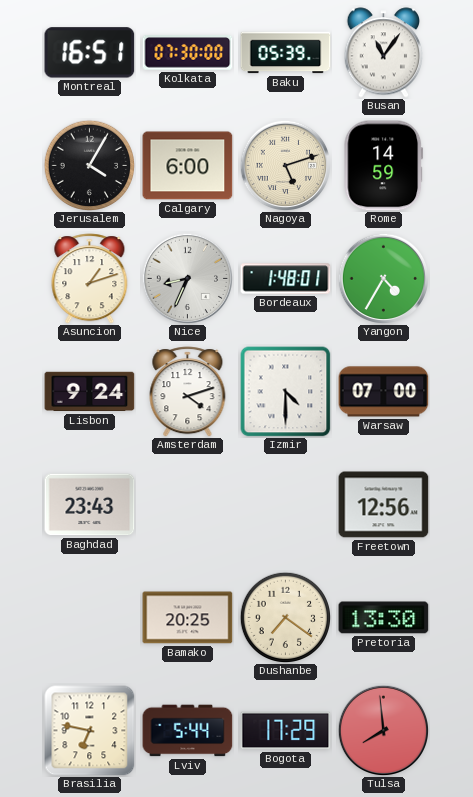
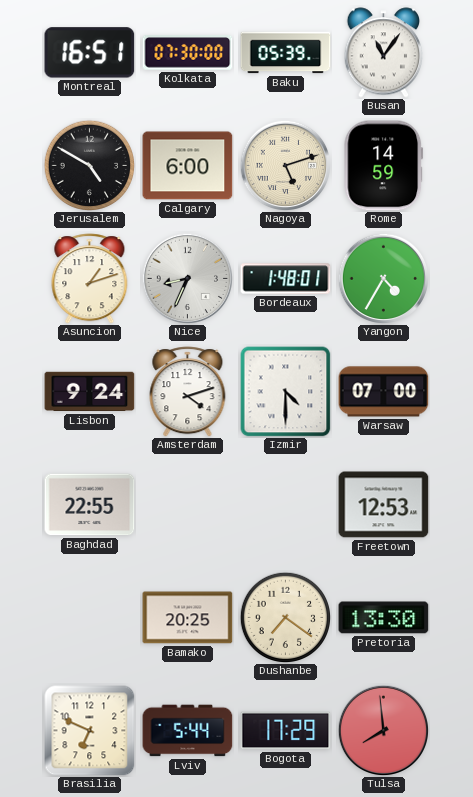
Jerusalem: 4:05 -> 4:50
Baghdad: 23:43 -> 22:55
Freetown: 12:56 -> 12:53
Brasilia: 6:47 -> 6:49
